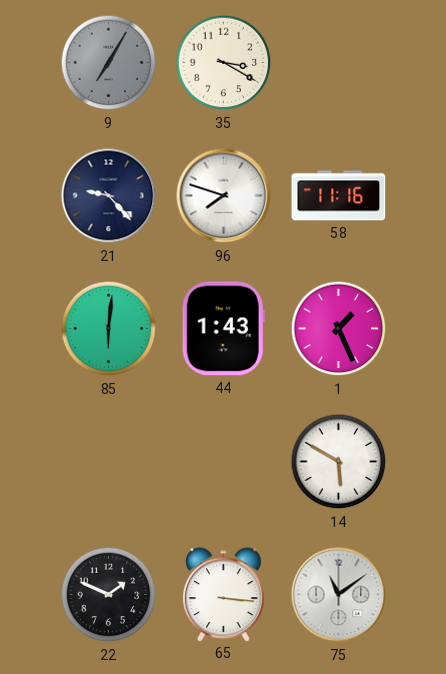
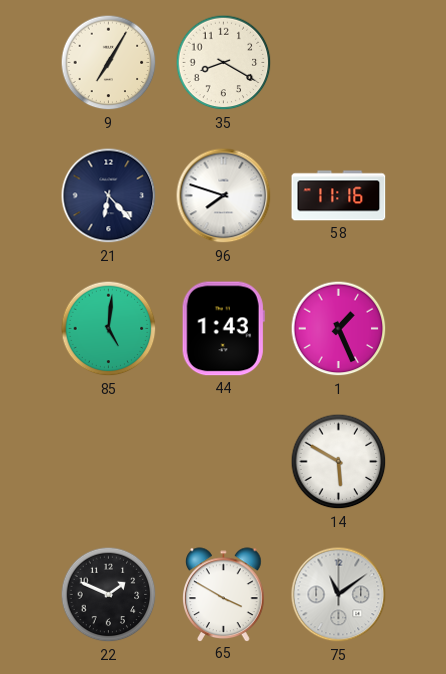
9 dial: grey -> cream
35: 3:20 -> 8:20
21: 9:23 -> 6:23
85: 6:01 -> 5:01
65: 3:16 -> 3:50
